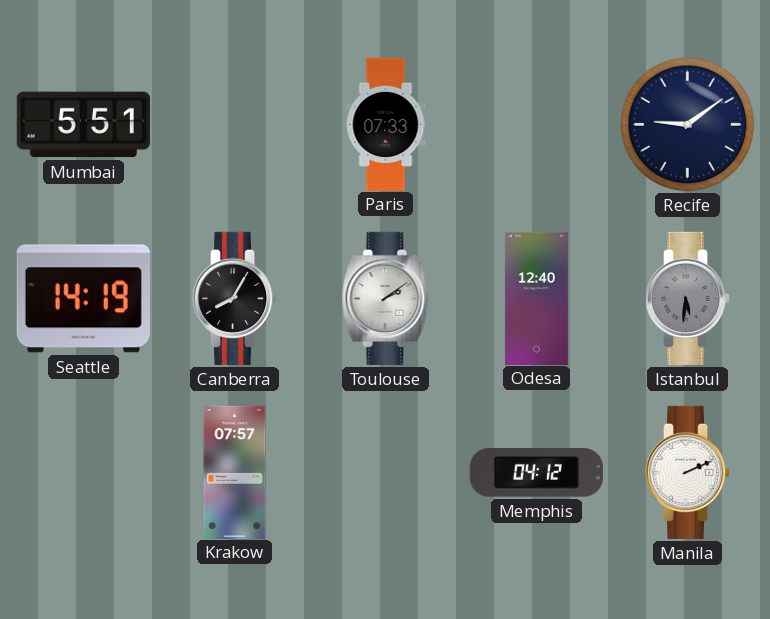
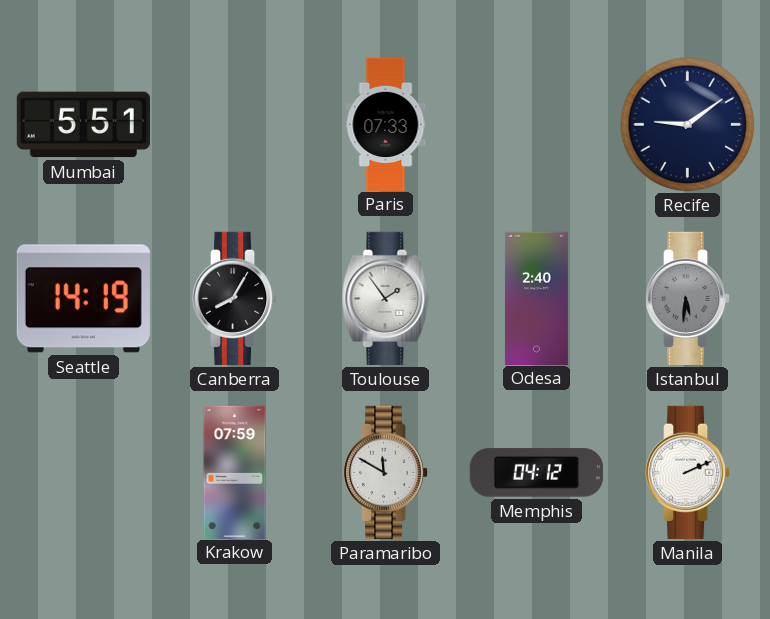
Toulouse: 2:09 -> 1:54
Odesa: 12:40 -> 2:40
Krakow: 07:57 -> 07:59
Paramaribo: none -> 11:50
